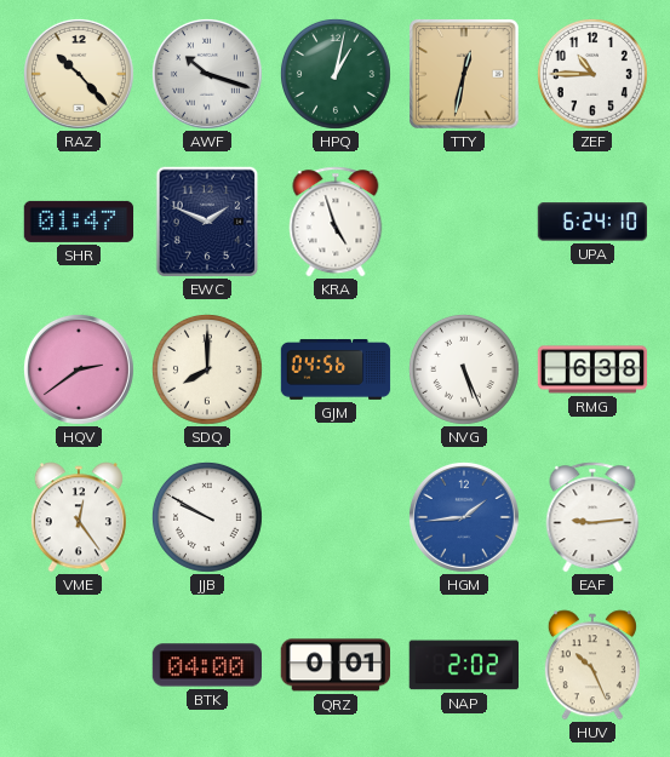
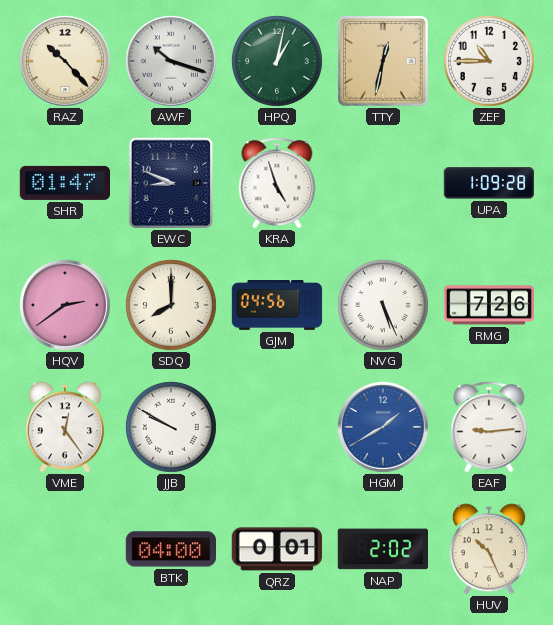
EWC: 1:49 -> 8:49
UPA: 6:24 -> 1:09
RMG: 6:38 -> 7:26
HGM: 1:44 -> 1:40
